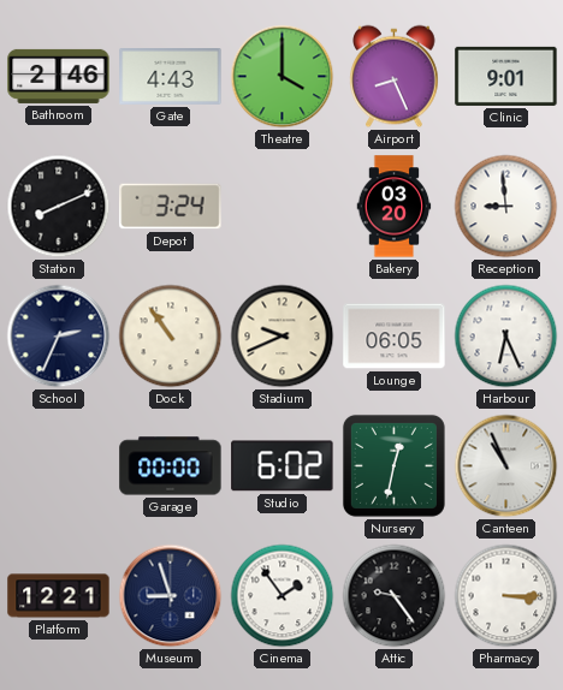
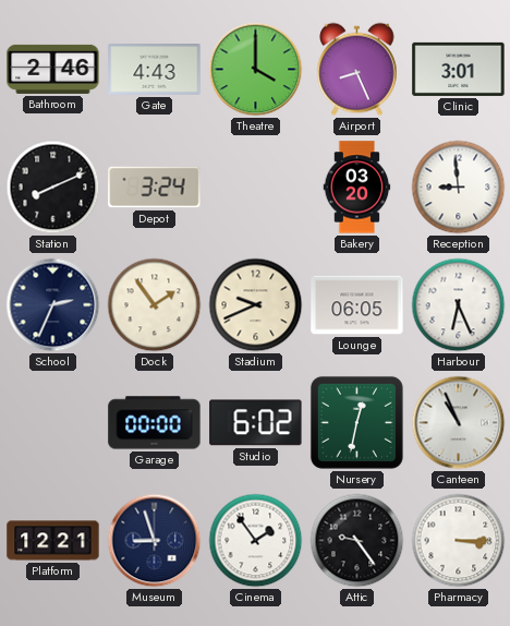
Clinic: 9:01 -> 3:01
Dock: 10:54 -> 1:54
